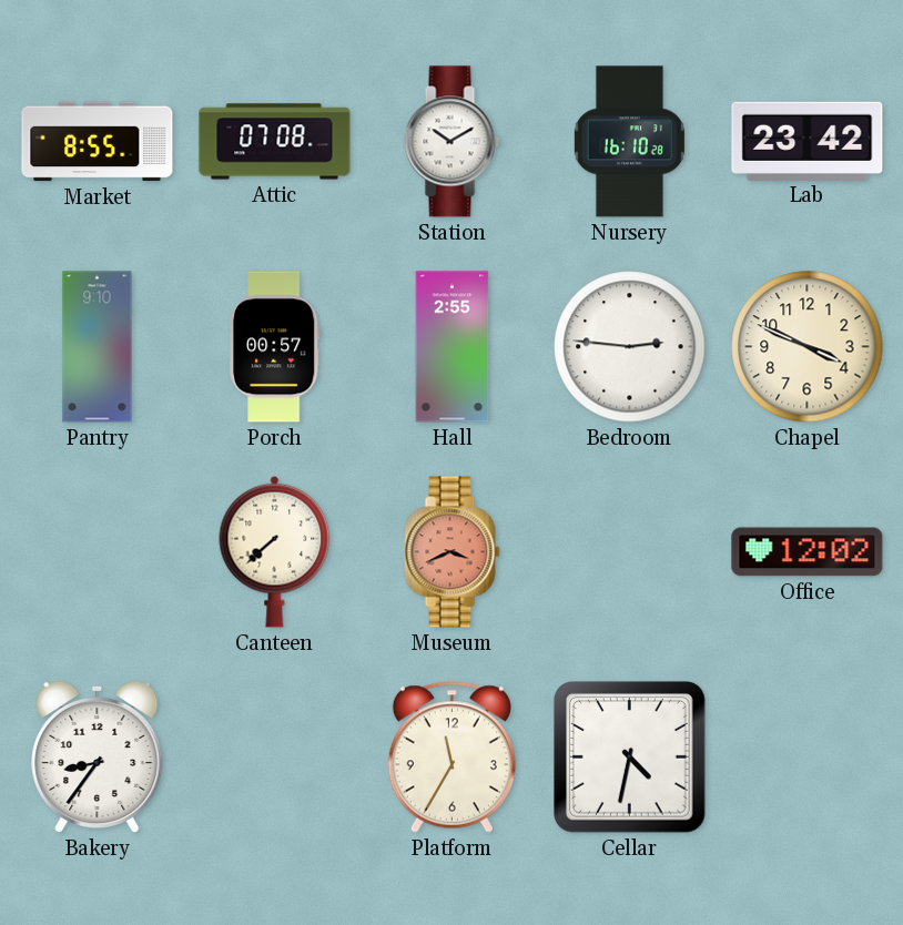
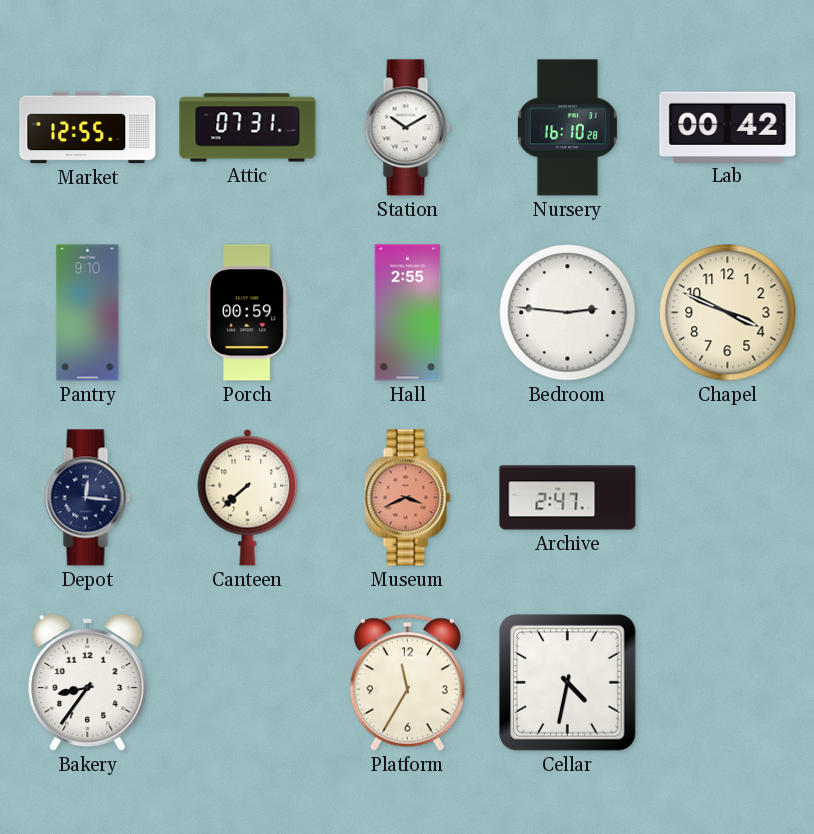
Market: 8:55 -> 12:55
Attic: 07:08 -> 07:31
Lab: 23:42 -> 00:42
Porch: 00:57 -> 00:59
Depot: none -> 12:16
Archive: none -> 2:47
Office: 12:02 -> none
